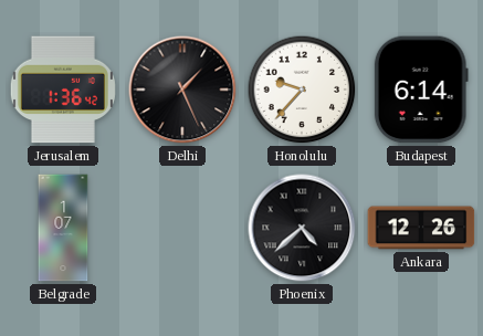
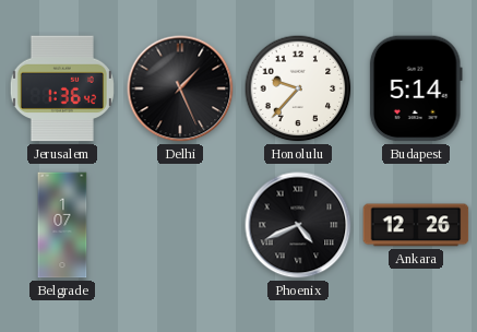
Budapest: 6:14 -> 5:14
Phoenix: 4:38 -> 4:41
